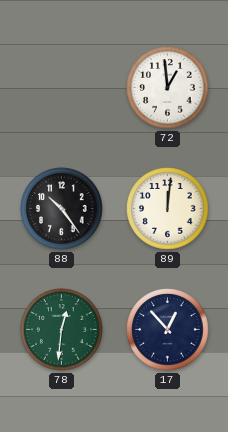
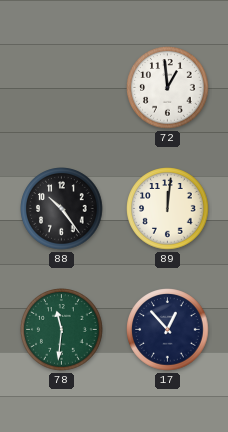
78: 12:31 -> 11:31
